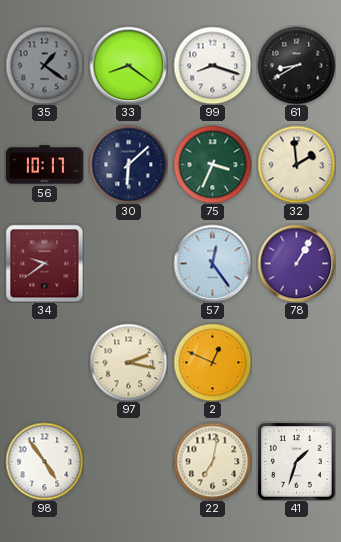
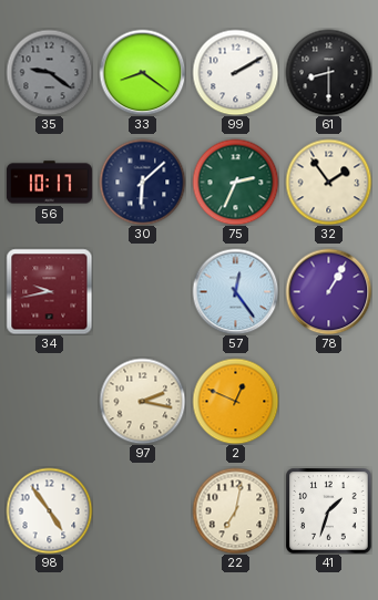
35: 1:21 -> 9:21
99: 8:18 -> 2:10
61: 8:40 -> 8:30
75: 3:34 -> 2:34
32: 1:59 -> 1:54
34: 9:39 -> 9:43
